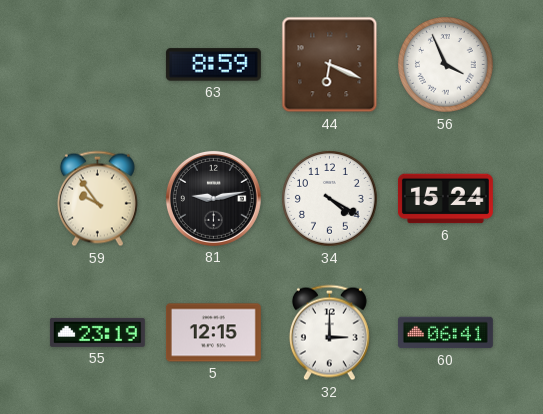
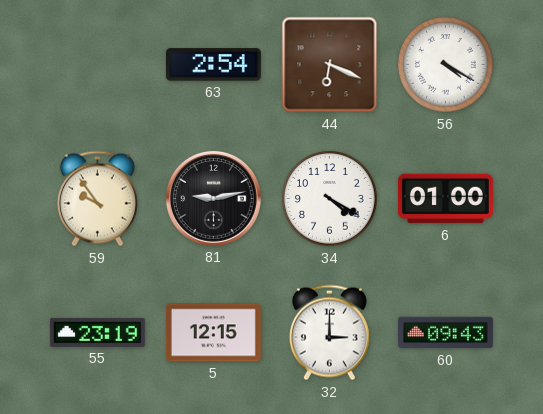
63: 8:59 -> 2:54
56: 3:56 -> 4:20
6: 15:24 -> 01:00
60: 06:41 -> 09:43
